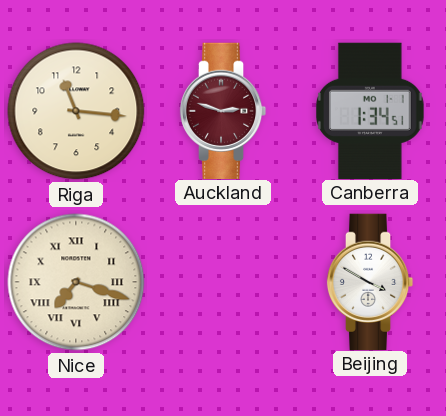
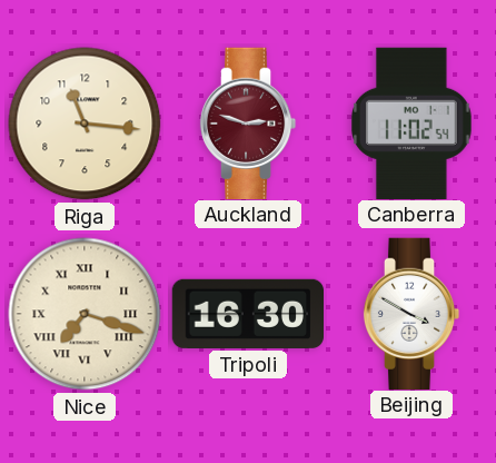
Canberra: 1:34 -> 11:02
Tripoli: none -> 16:30
